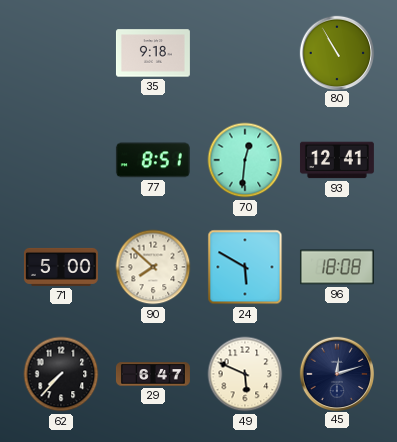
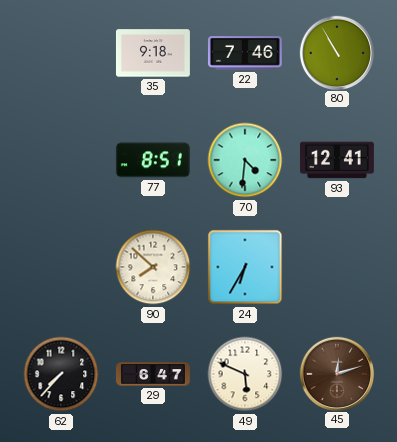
22: none -> 7:46
70: 12:31 -> 4:31
71: 5:00 -> none
24: 5:50 -> 6:35
96: 18:08 -> none
45 dial: navy -> brown
